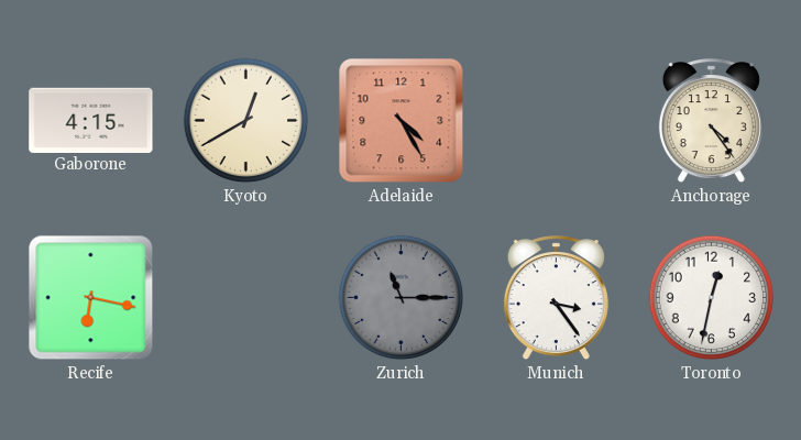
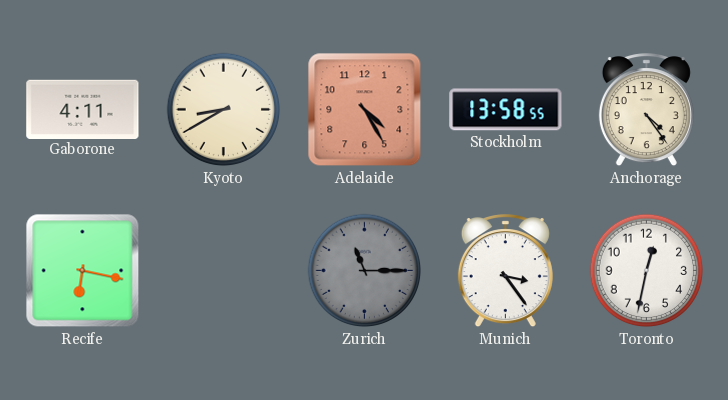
Gaborone: 4:15 -> 4:11
Kyoto: 12:40 -> 8:40
Stockholm: none -> 13:58
